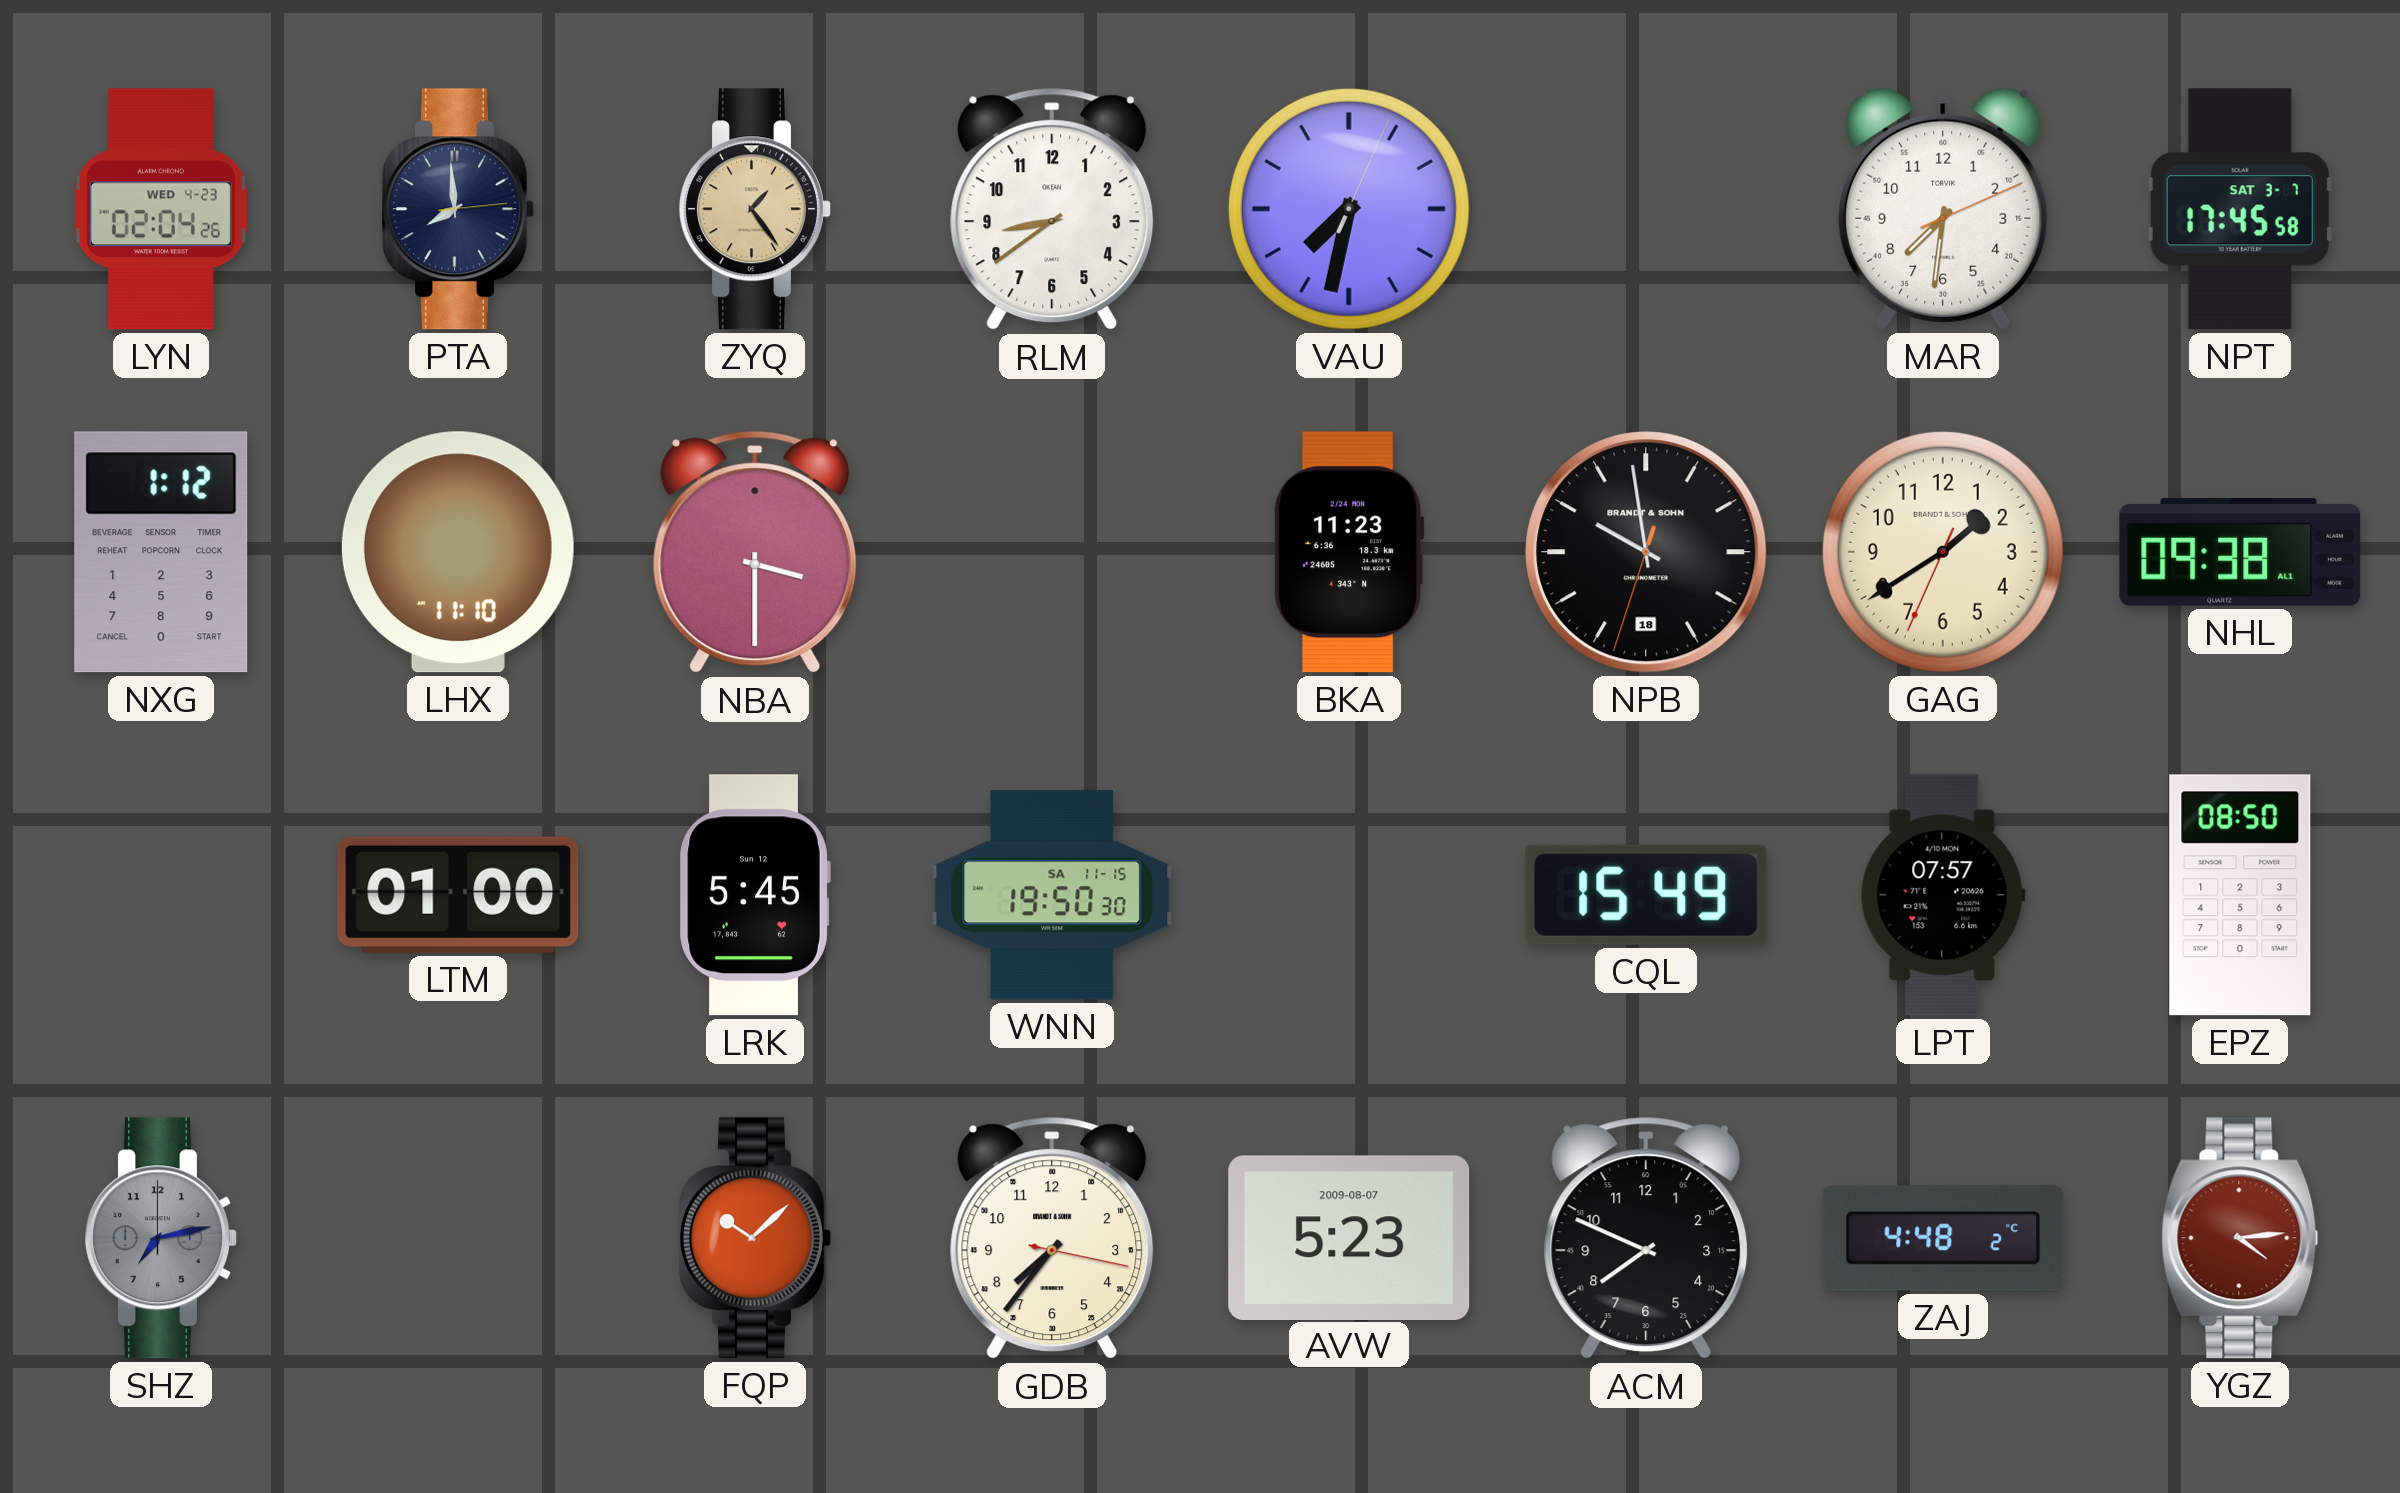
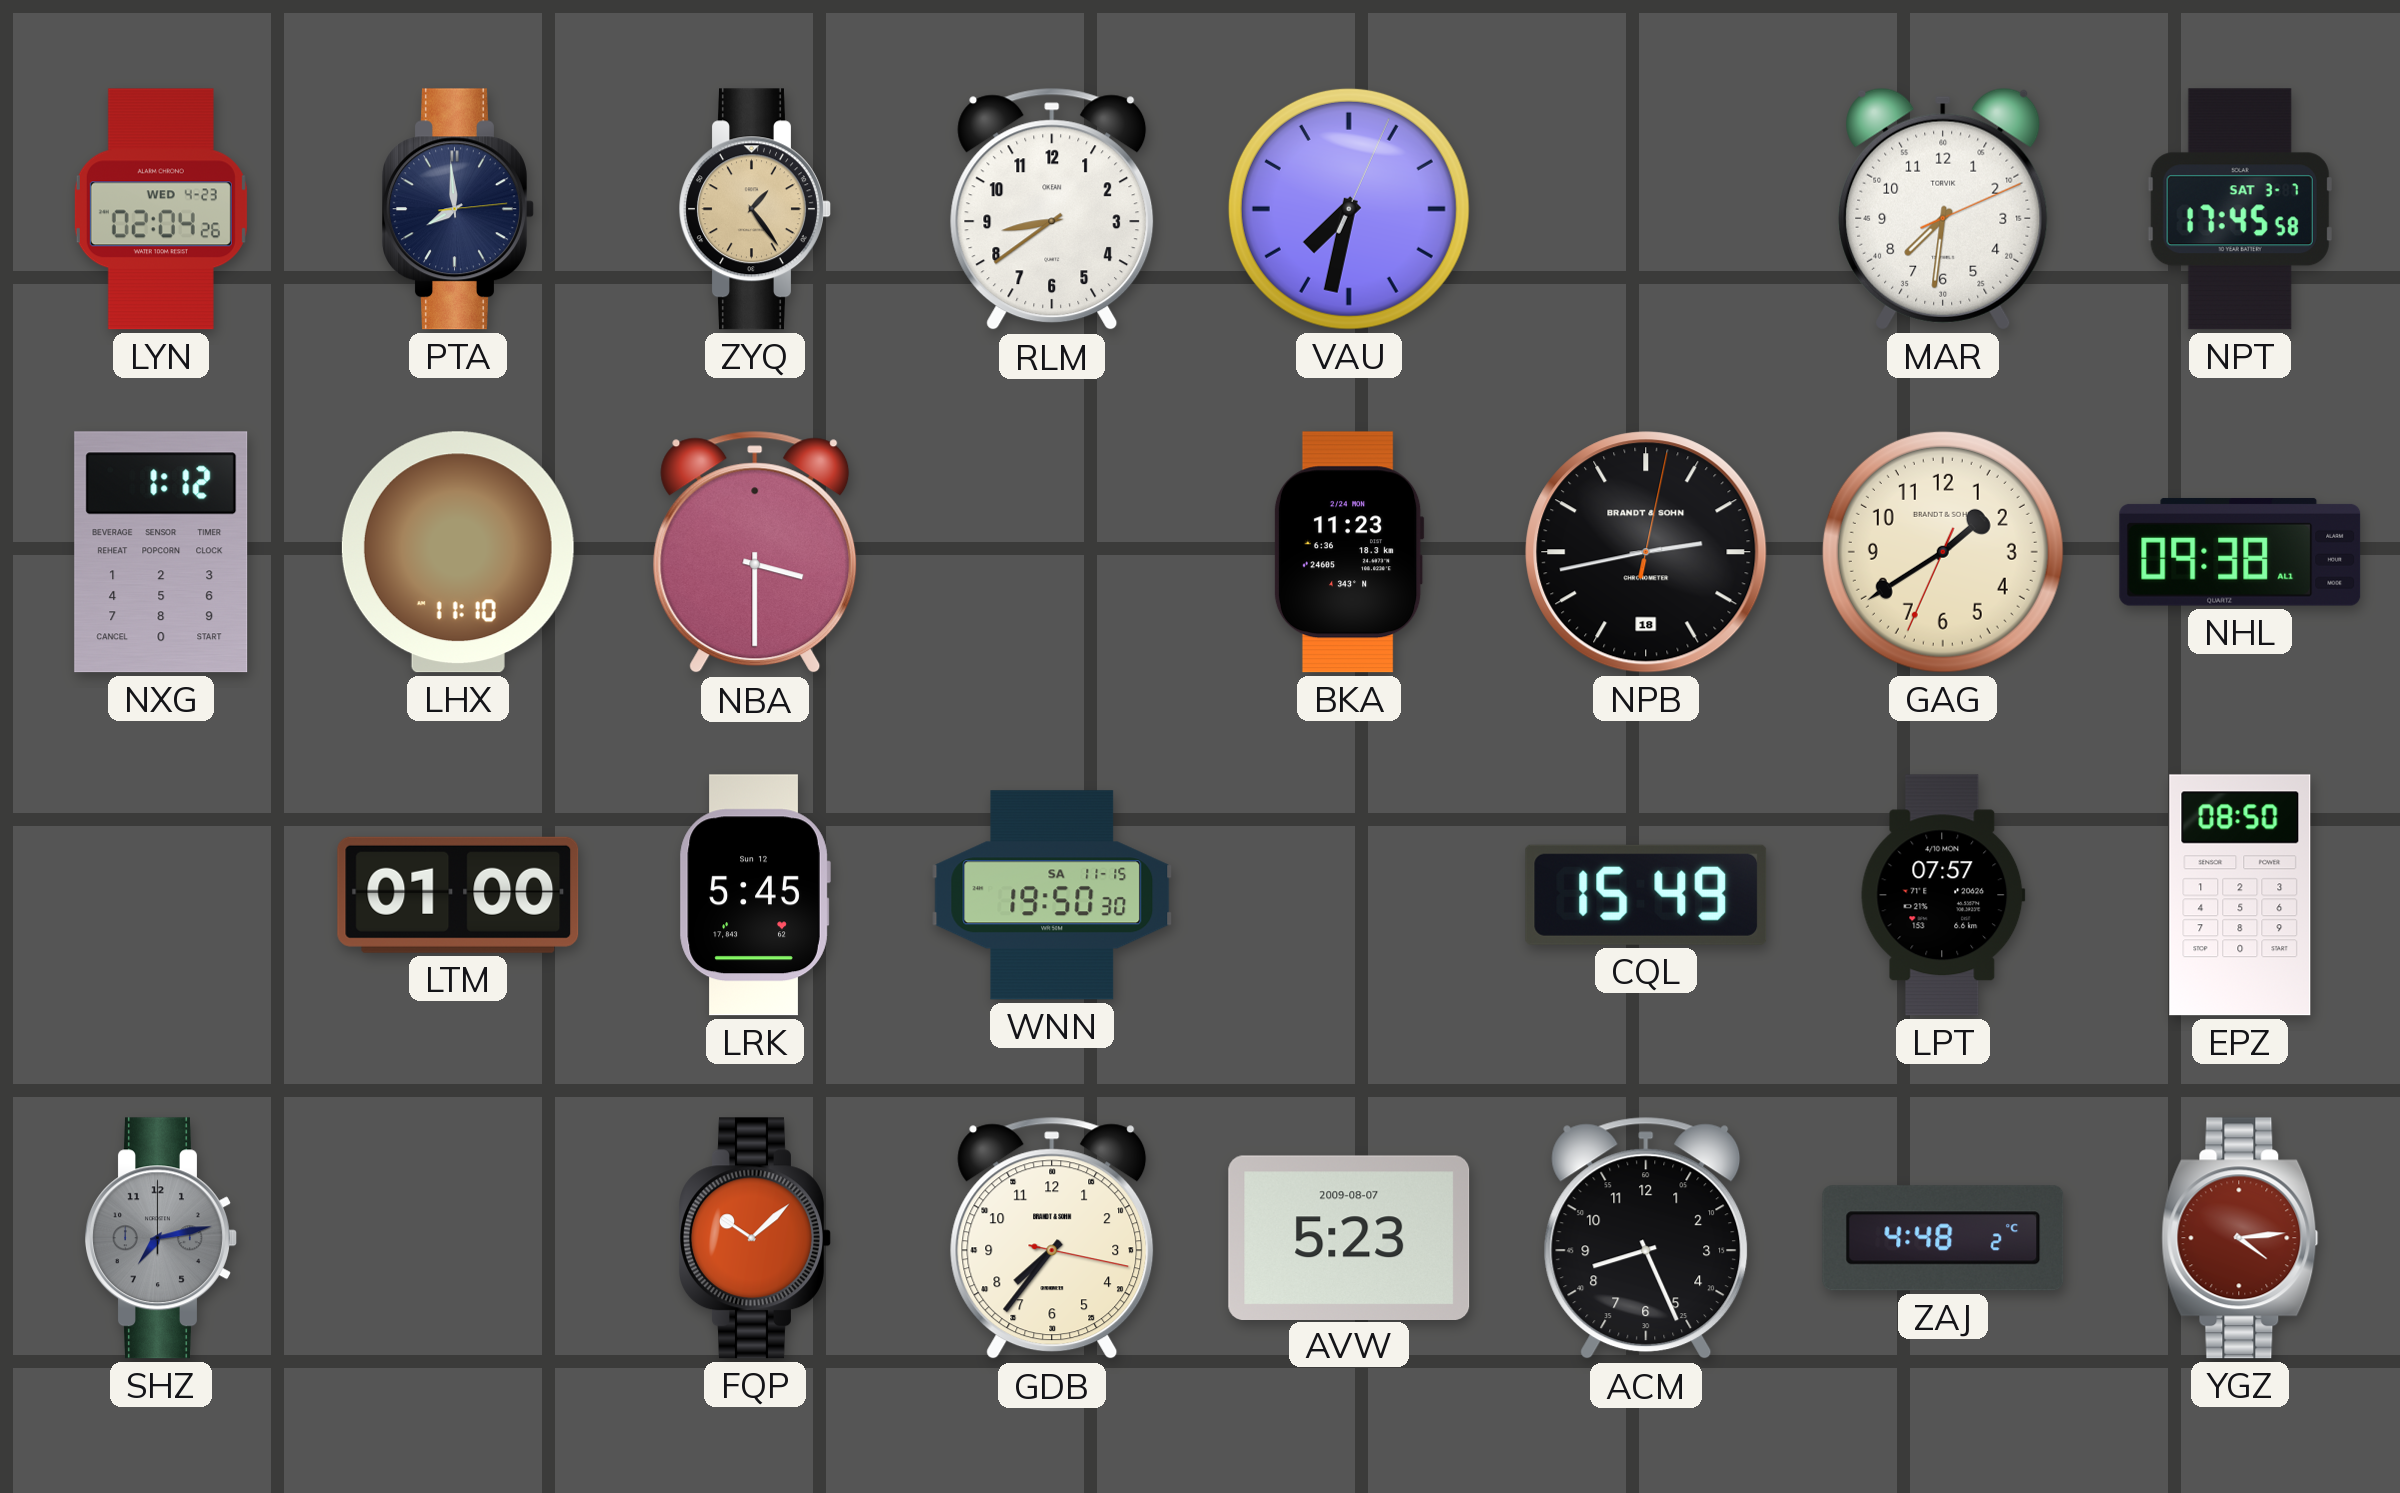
NPB: 9:58 -> 2:43
ACM: 7:49 -> 8:26
